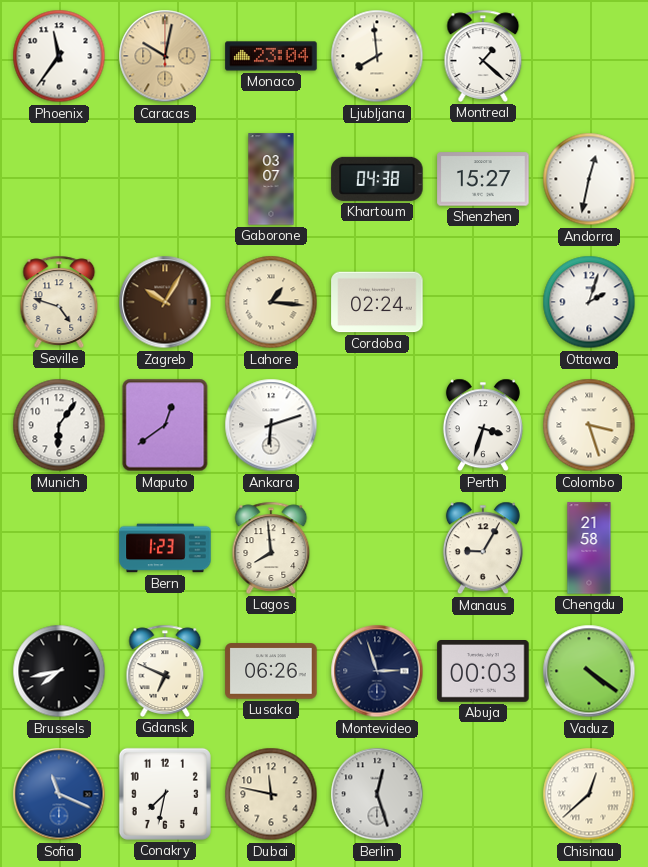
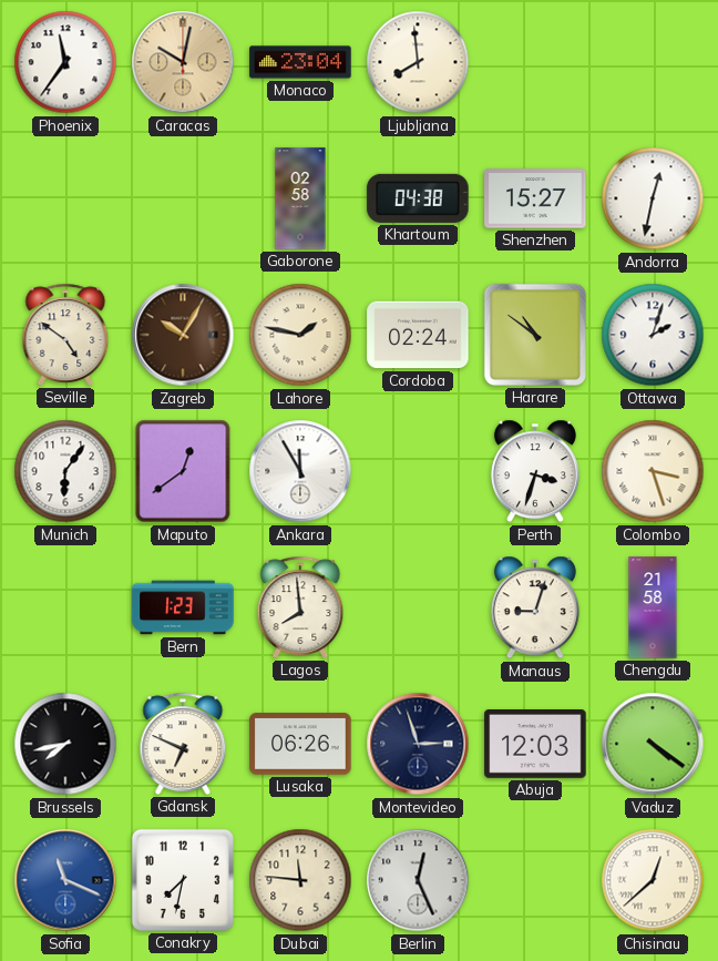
Montreal: 1:22 -> none
Gaborone: 03:07 -> 02:58
Seville: 4:48 -> 4:51
Lahore: 1:16 -> 1:47
Harare: none -> 10:51
Ankara: 6:12 -> 11:55
Manaus: 9:05 -> 9:03
Abuja: 00:03 -> 12:03
Dubai: 11:47 -> 11:46
Berlin: 12:27 -> 12:26
